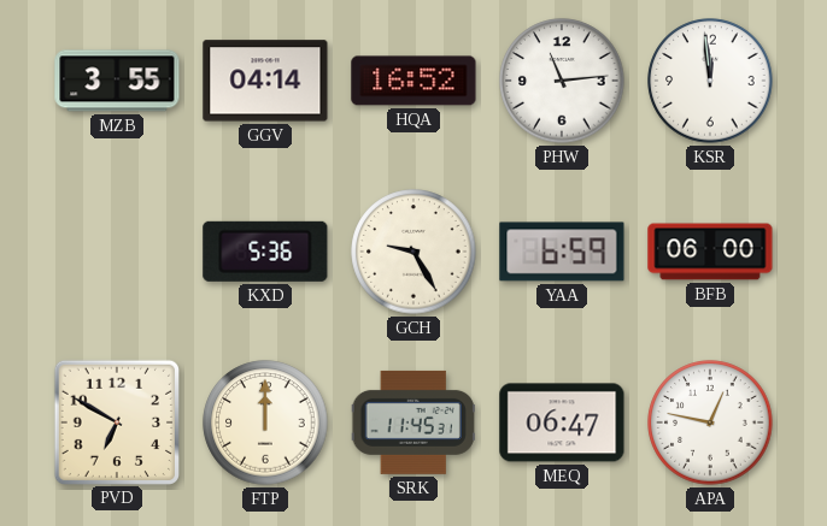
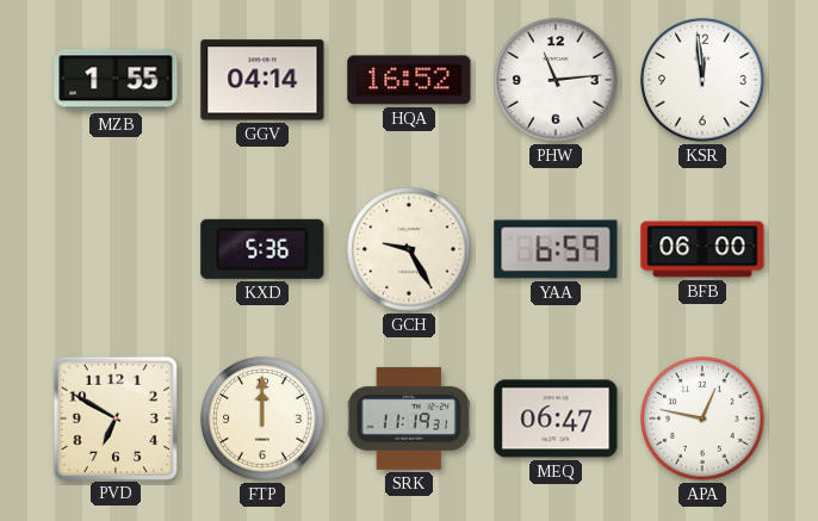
MZB: 3:55 -> 1:55
SRK: 11:45 -> 11:19
